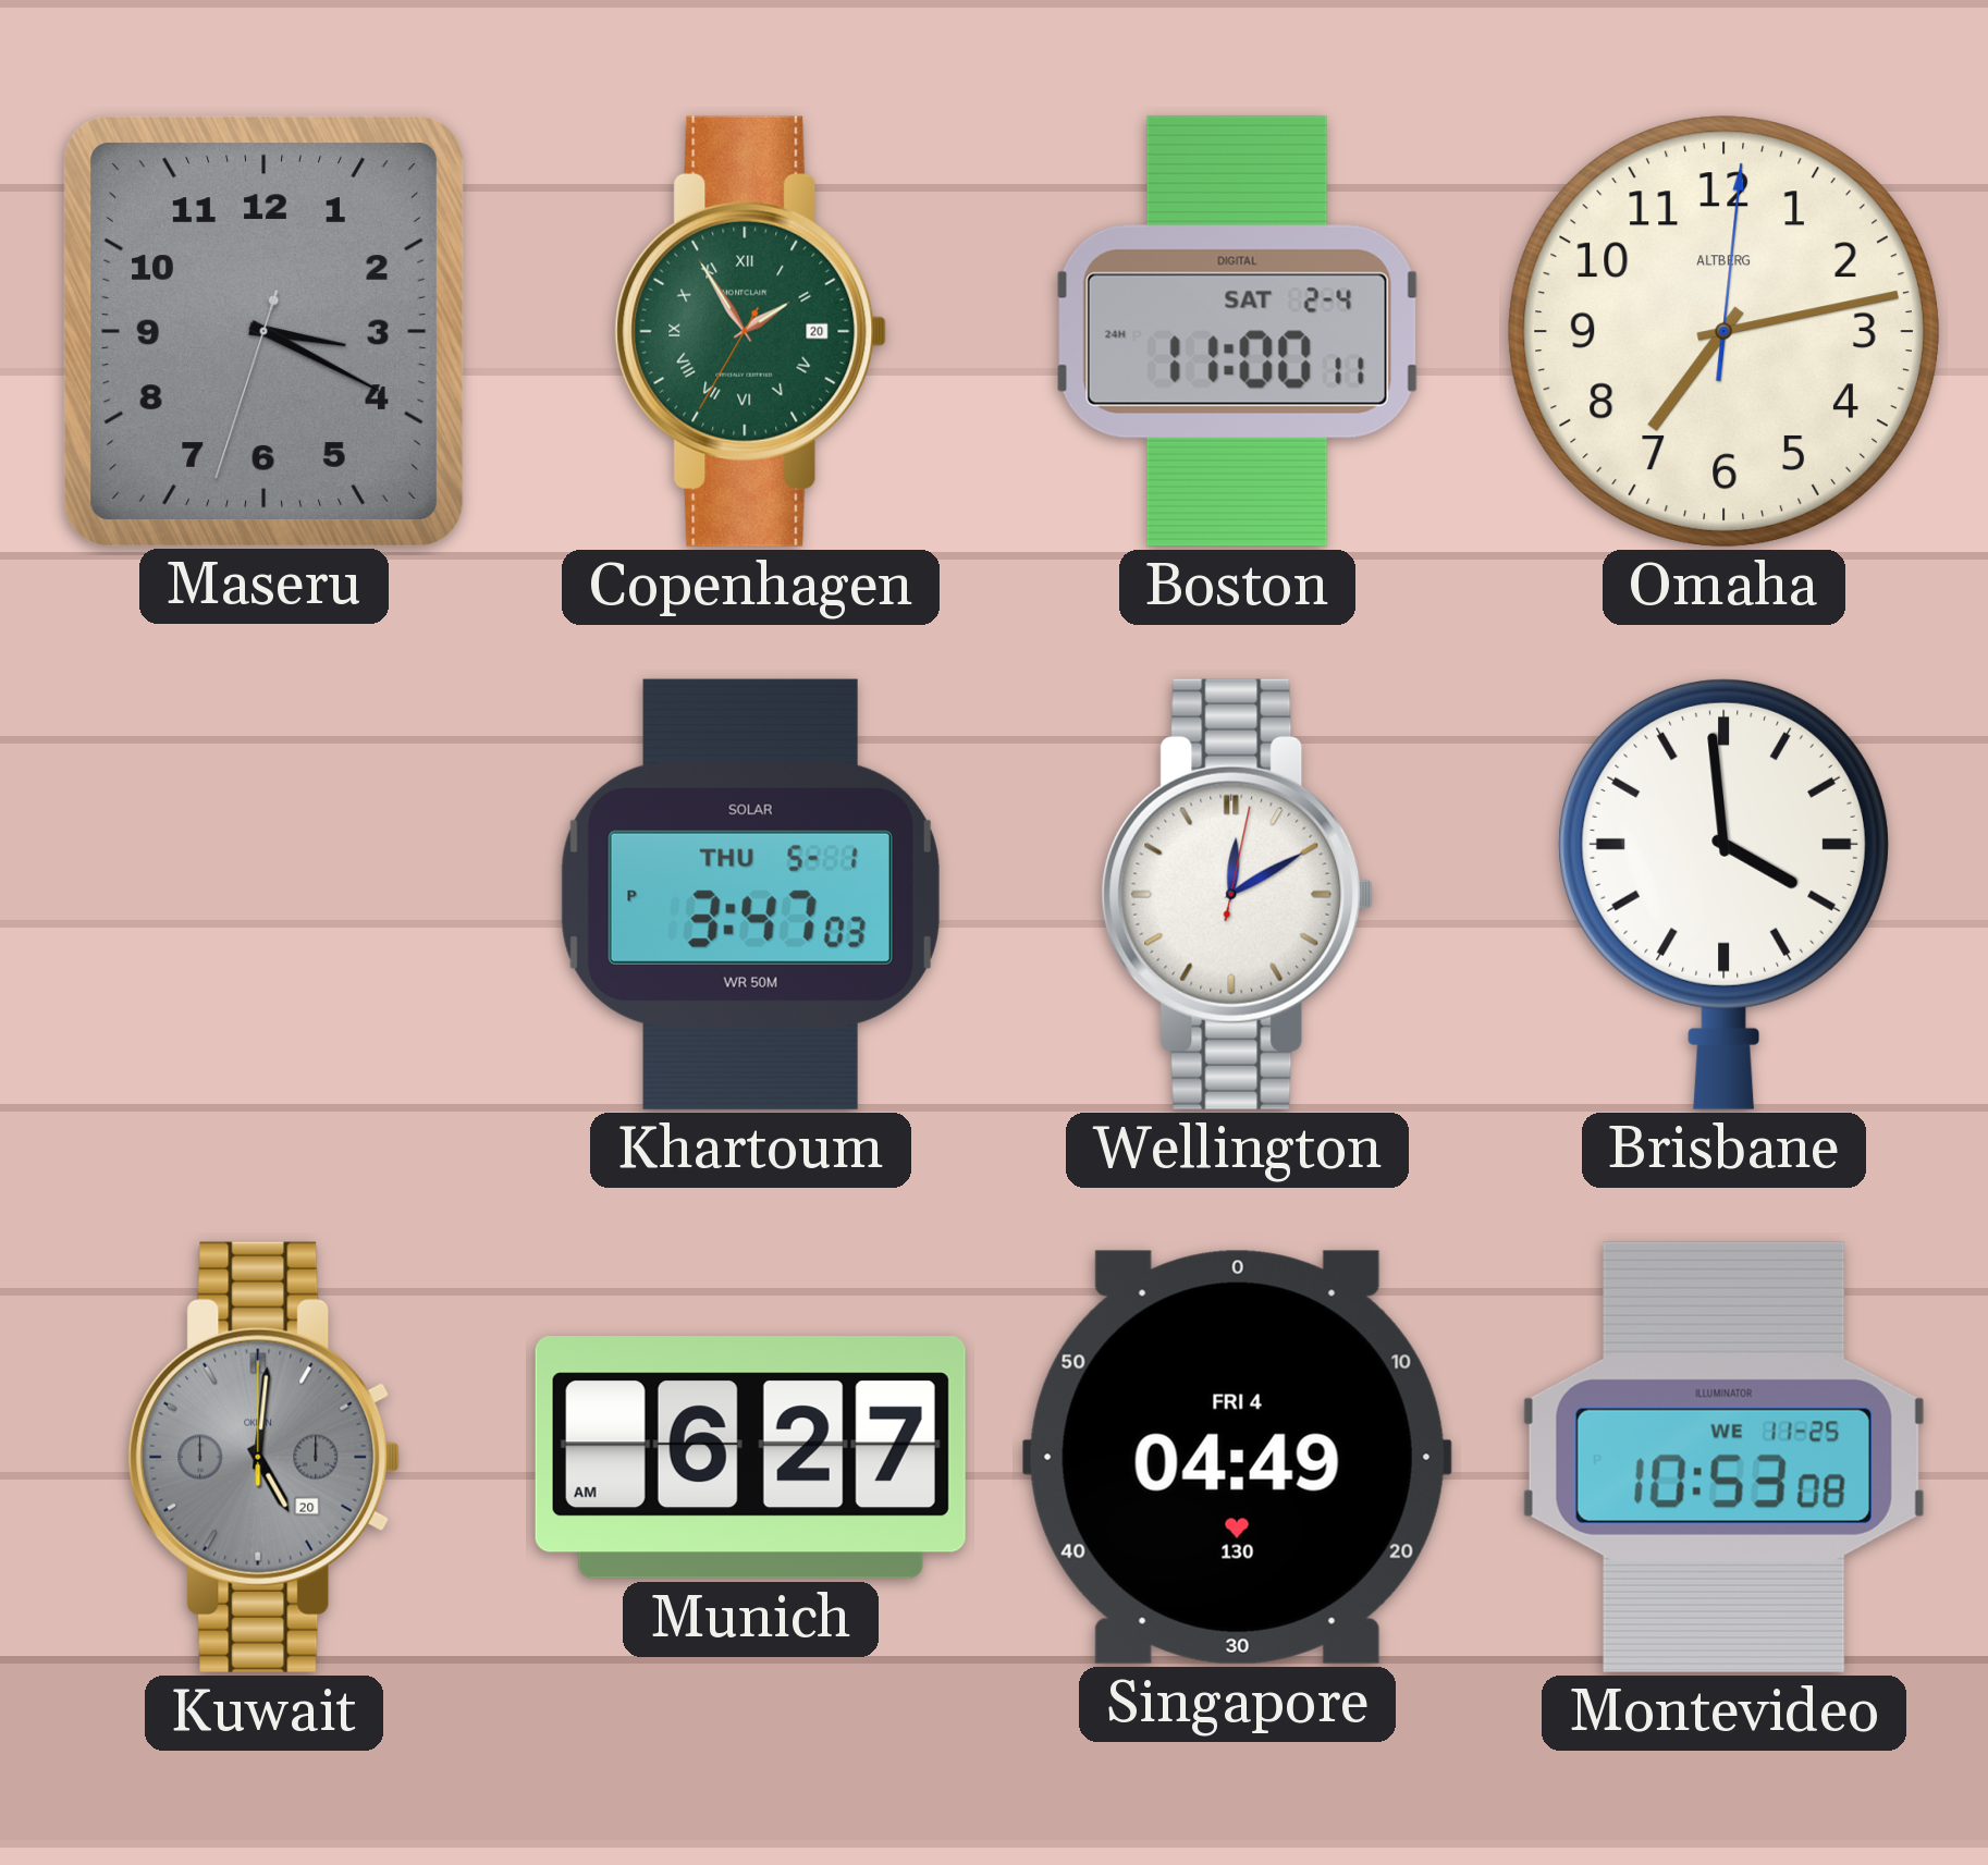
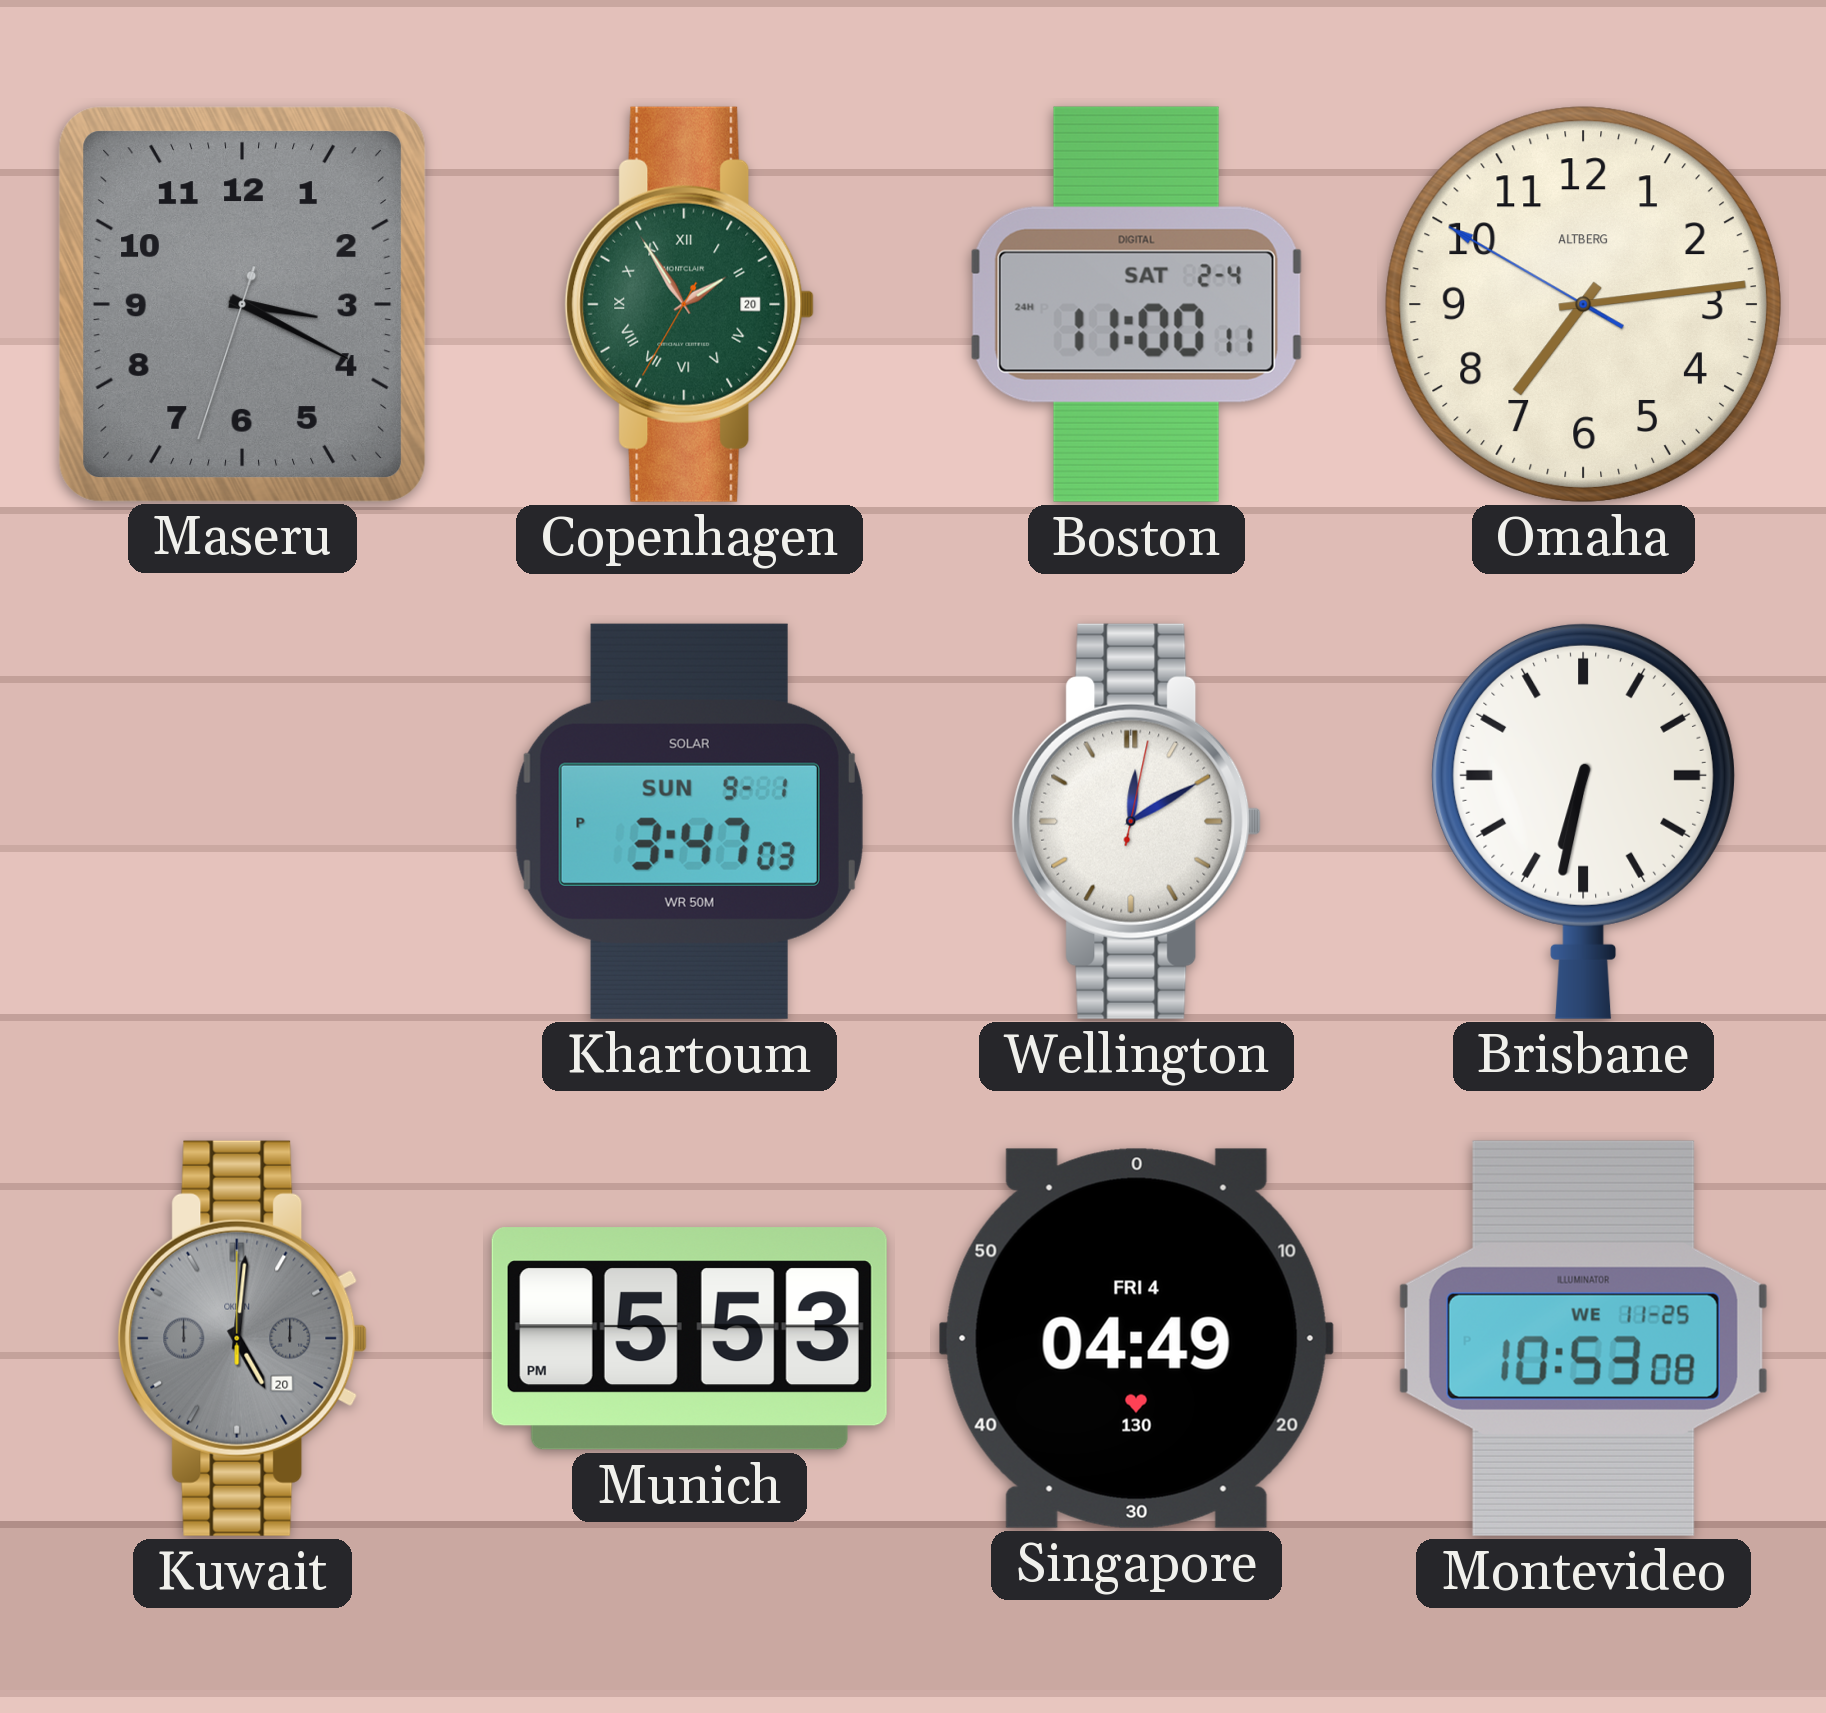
Omaha: 7:13:01 -> 7:13:50
Khartoum date: THU 5-1 -> SUN 9-1
Brisbane: 3:59 -> 6:32
Munich: 6:27 -> 5:53
